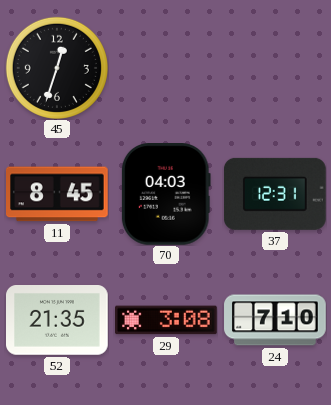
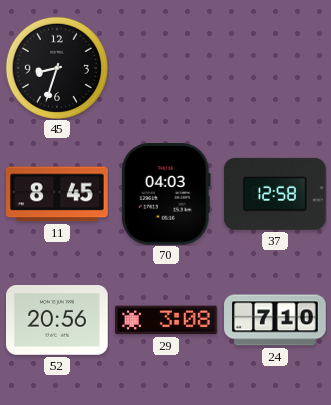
45: 12:33 -> 8:33
37: 12:31 -> 12:58
52: 21:35 -> 20:56
